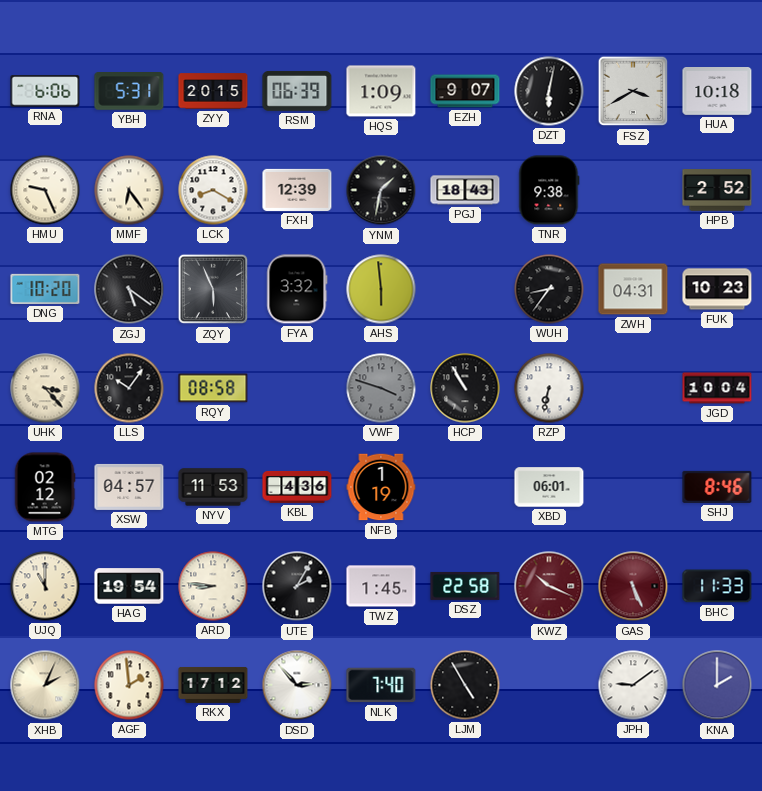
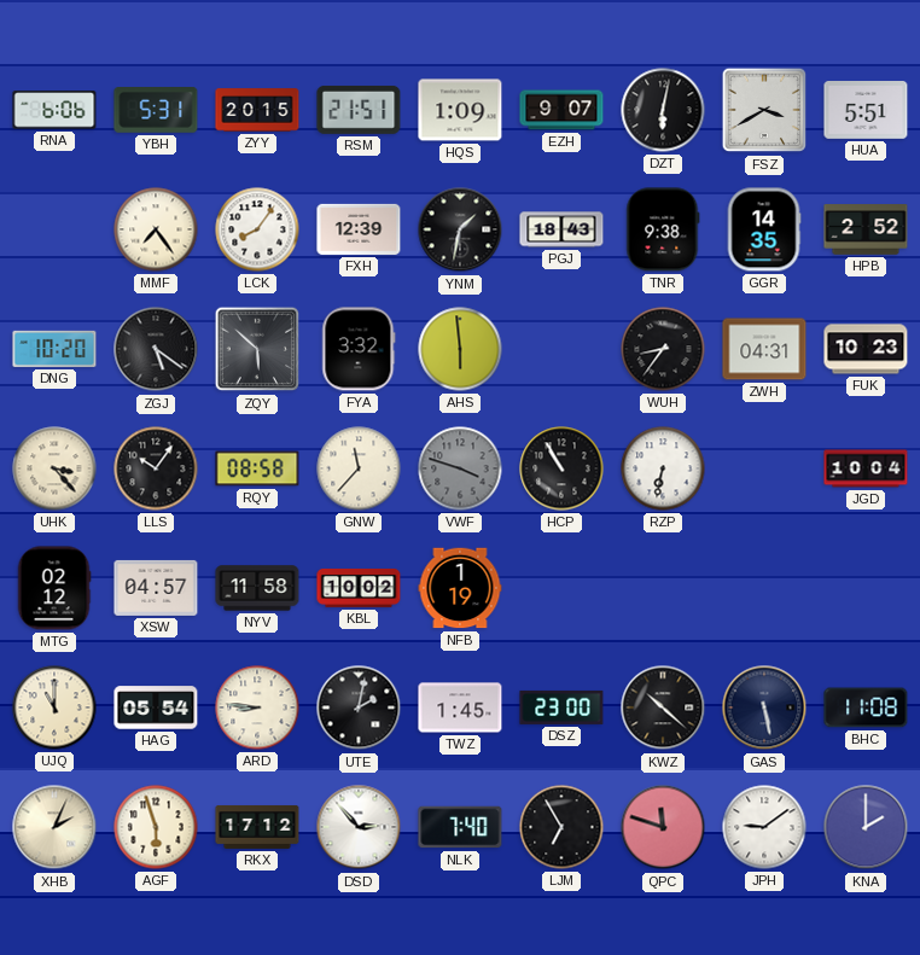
RSM: 06:39 -> 21:51
HUA: 10:18 -> 5:51
HMU: 9:26 -> none
MMF: 6:24 -> 7:24
LCK: 8:20 -> 8:06
GGR: none -> 14:35
ZQY: 5:56 -> 5:52
GNW: none -> 11:37
NYV: 11:53 -> 11:58
KBL: 4:36 -> 10:02
XBD: 06:01 -> none
SHJ: 8:46 -> none
HAG: 19:54 -> 05:54
UTE: 2:05 -> 2:02
DSZ: 22:58 -> 23:00
KWZ: 10:19 -> 10:22
KWZ dial: burgundy -> black
GAS: 5:26 -> 5:28
GAS dial: burgundy -> navy
BHC: 11:33 -> 11:08
AGF: 1:59 -> 5:57
LJM: 4:55 -> 6:55
QPC: none -> 11:48
